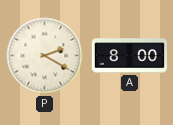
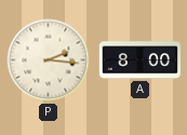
P: 2:20 -> 2:16
